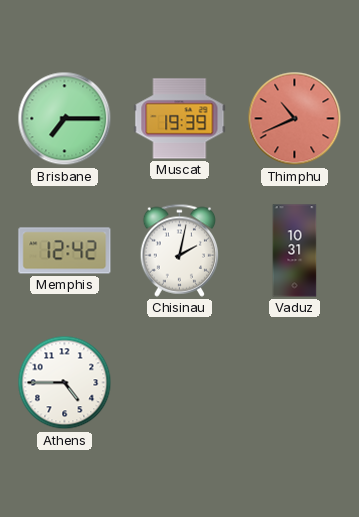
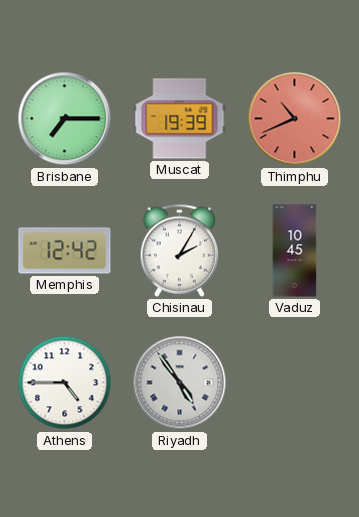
Chisinau: 2:02 -> 2:05
Vaduz: 10:31 -> 10:45
Riyadh: none -> 4:54
